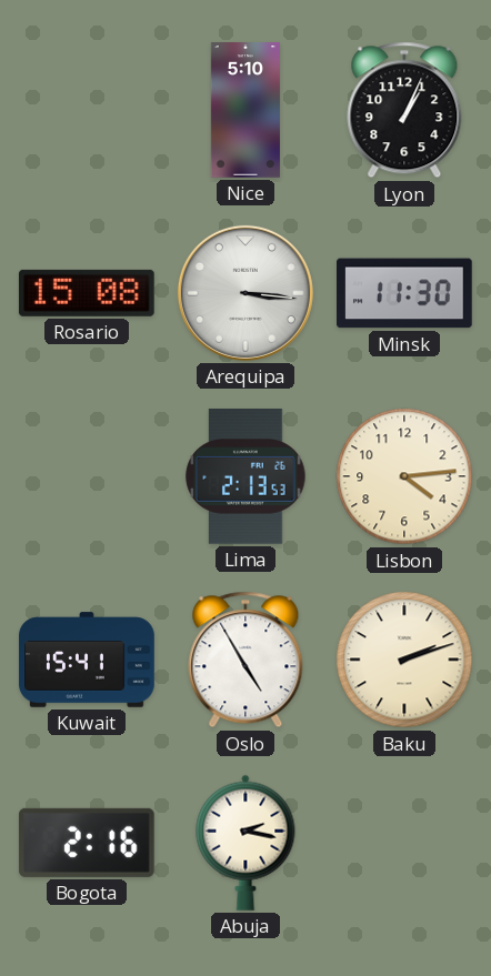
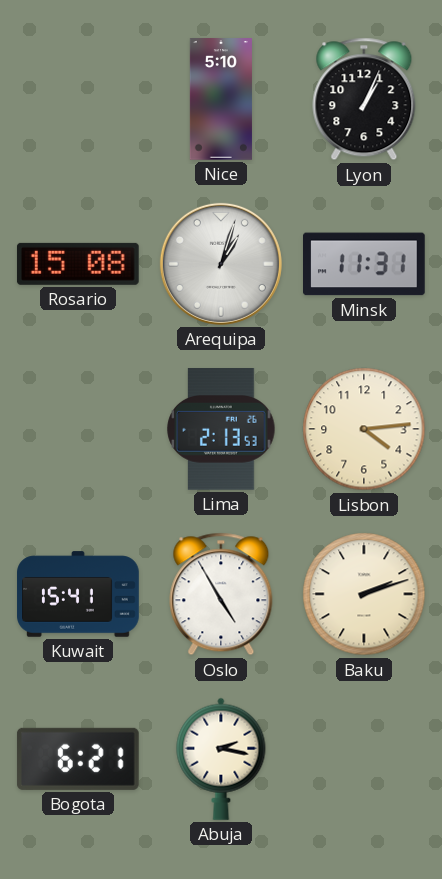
Arequipa: 3:16 -> 1:03
Minsk: 11:30 -> 11:31
Bogota: 2:16 -> 6:21
